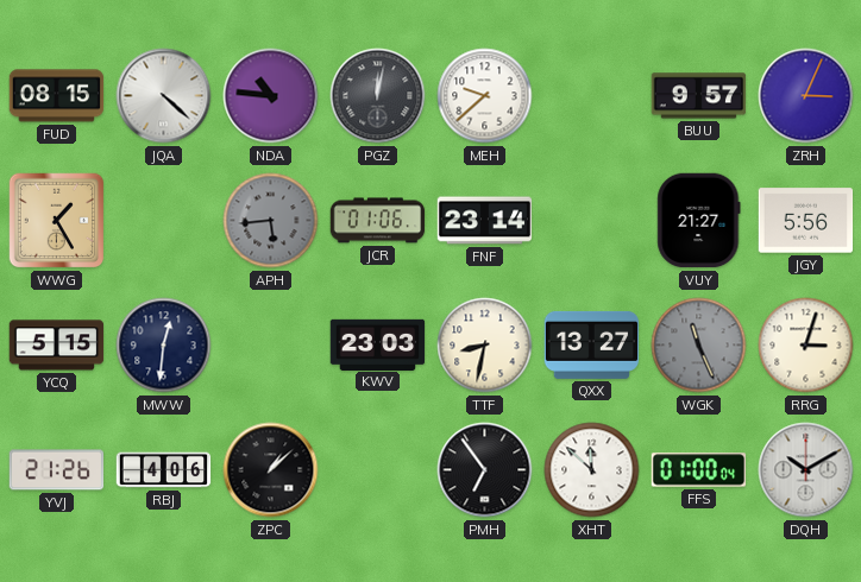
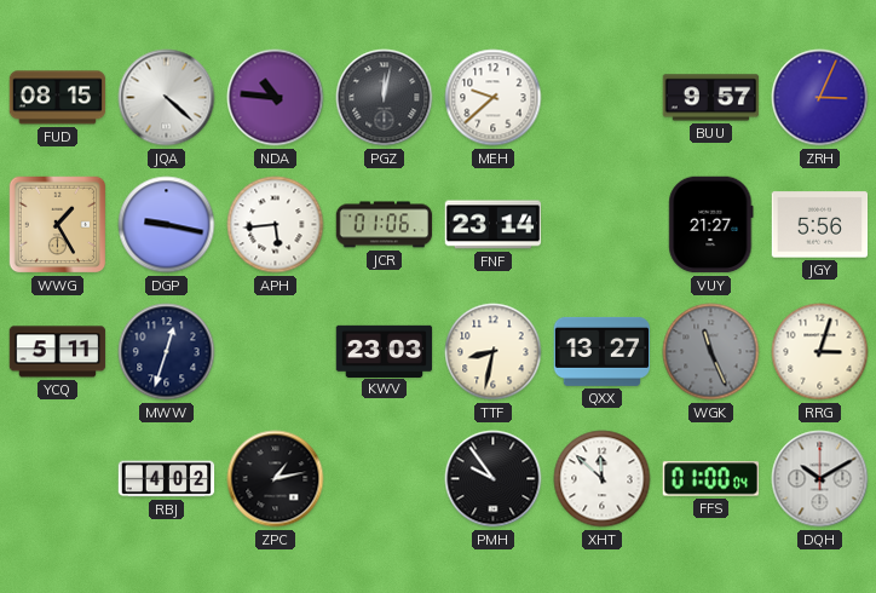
DGP: none -> 9:17
APH dial: grey -> white
YCQ: 5:15 -> 5:11
MWW: 12:31 -> 12:33
YVJ: 21:26 -> none
RBJ: 4:06 -> 4:02
ZPC: 1:08 -> 1:13
PMH: 6:54 -> 9:54
